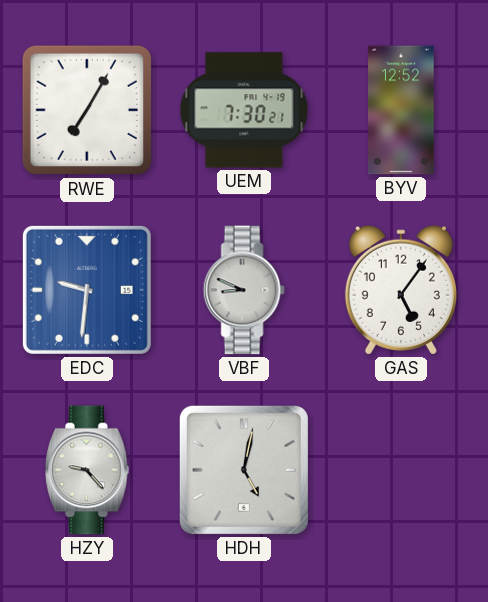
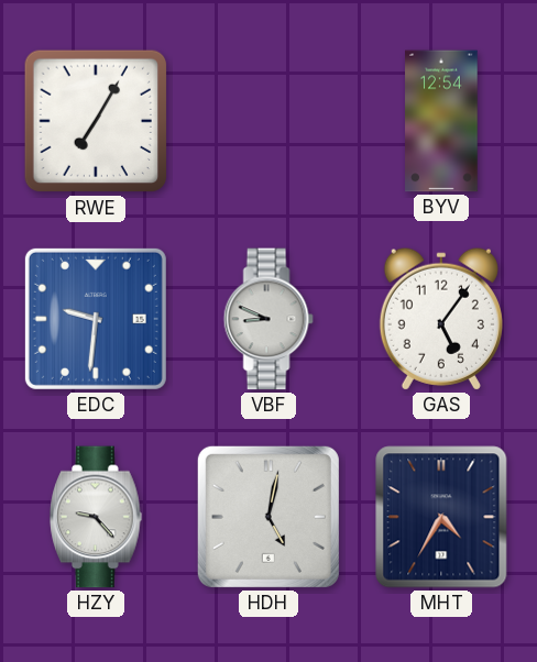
UEM: 7:30 -> none
BYV: 12:52 -> 12:54
MHT: none -> 4:35
